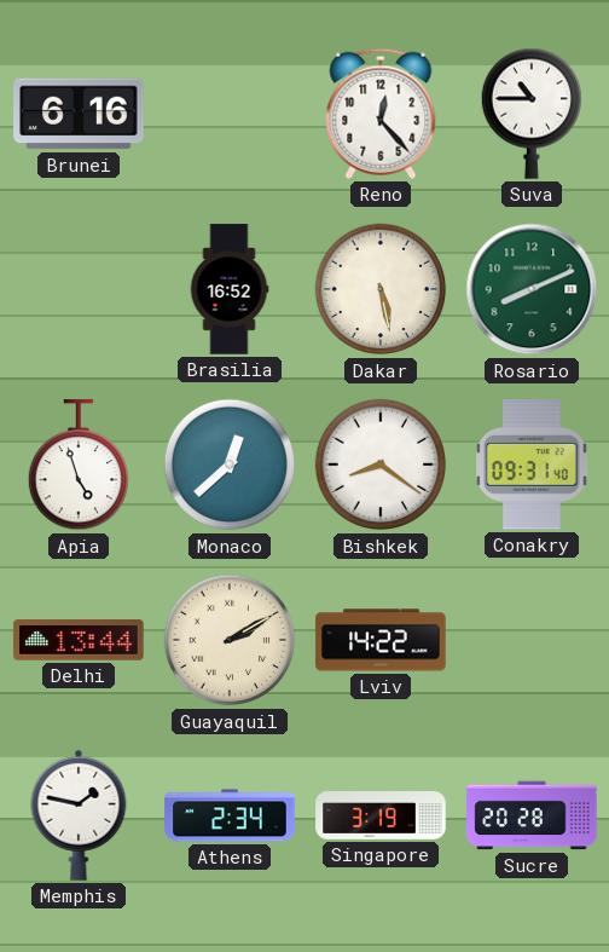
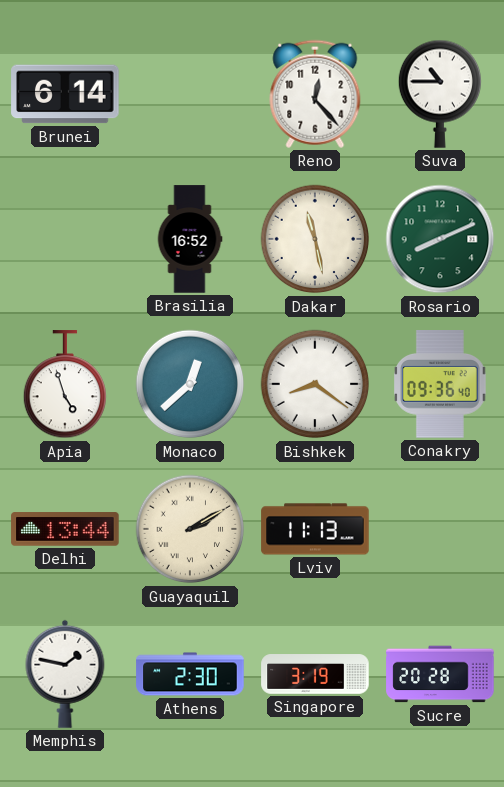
Brunei: 6:16 -> 6:14
Dakar: 5:28 -> 11:28
Conakry: 09:31 -> 09:36
Lviv: 14:22 -> 11:13
Athens: 2:34 -> 2:30
